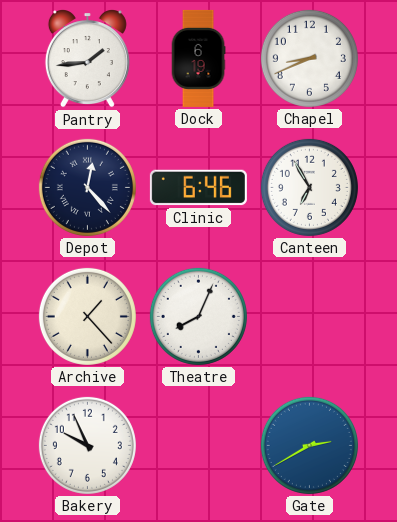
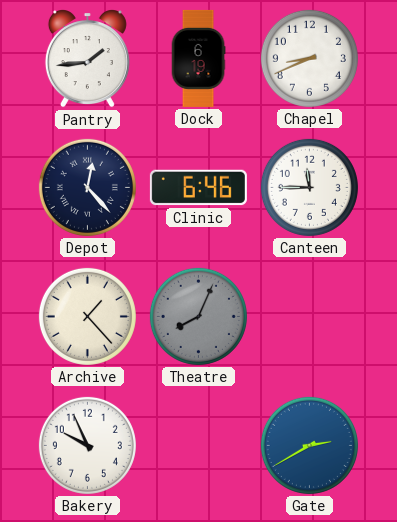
Canteen: 6:55 -> 11:45
Theatre dial: white -> grey
